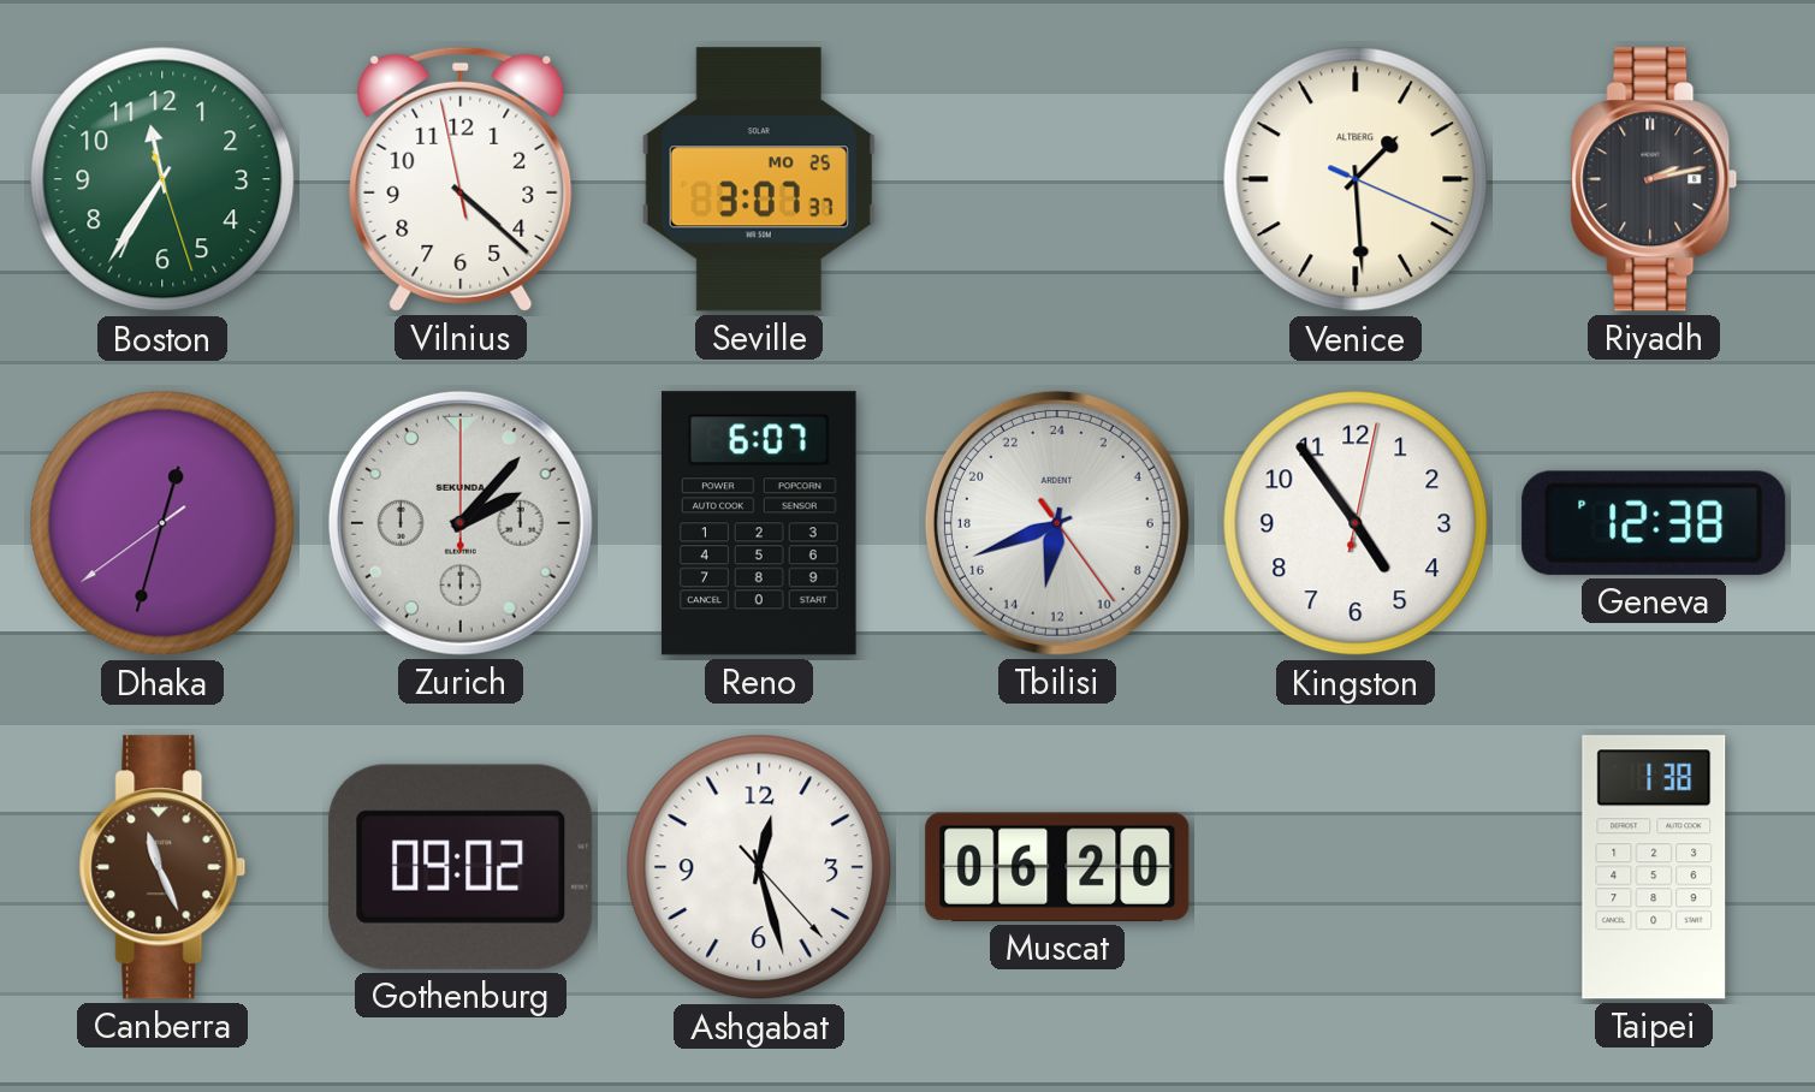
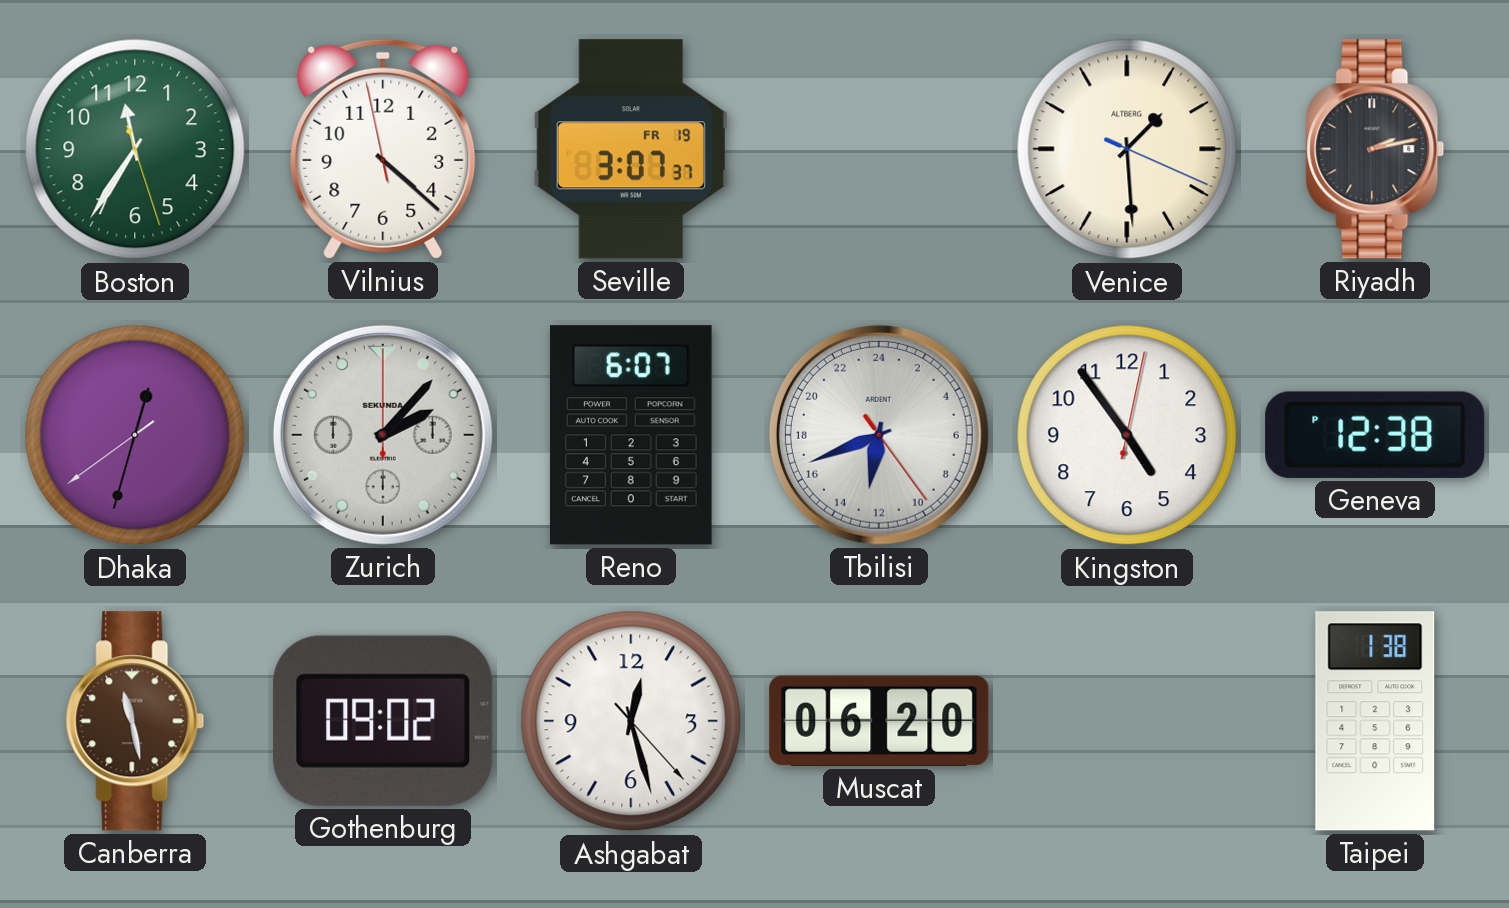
Seville date: MO 25 -> FR 19
Canberra: 11:26 -> 11:28
